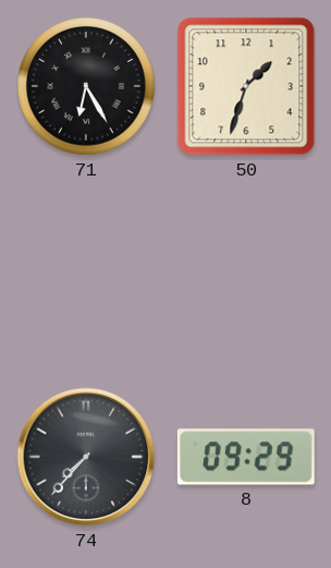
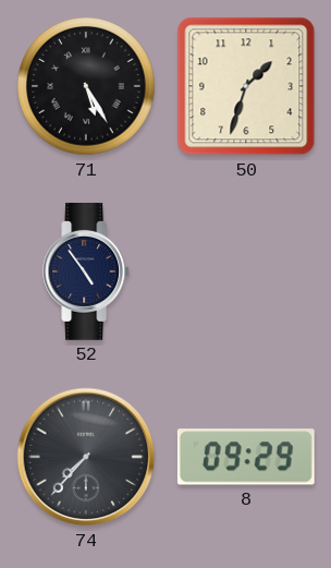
71: 6:25 -> 5:25
52: none -> 4:54
